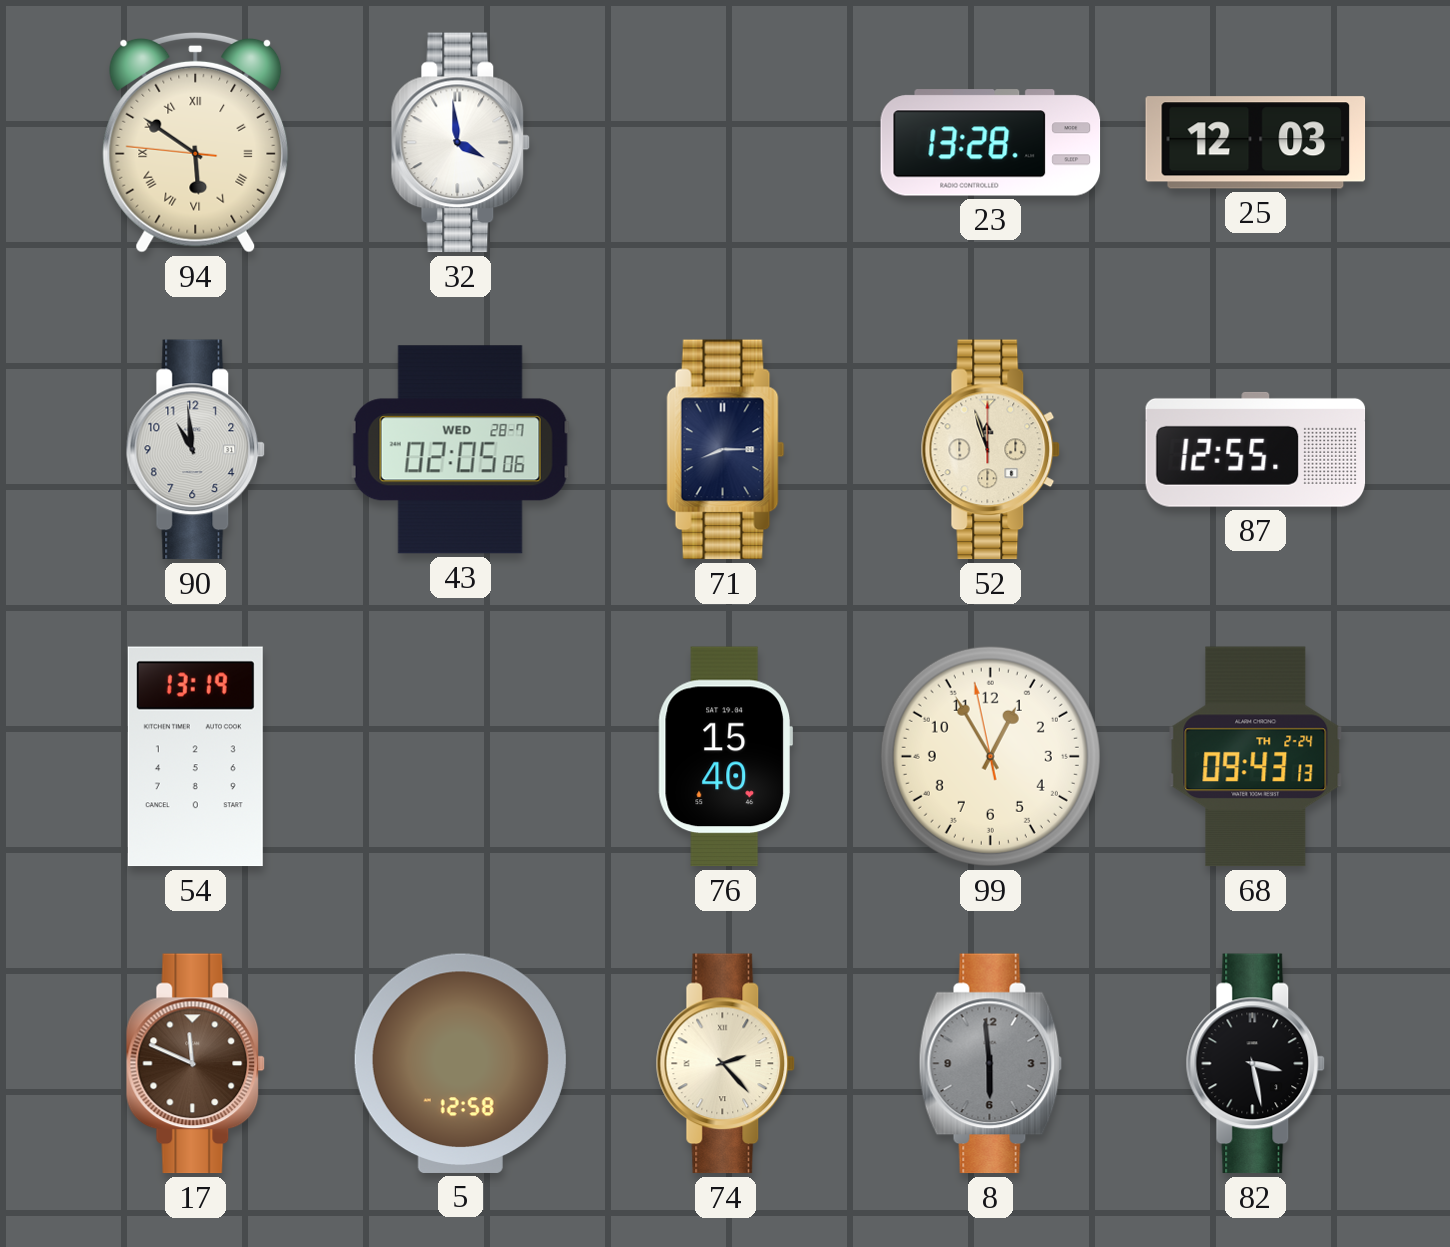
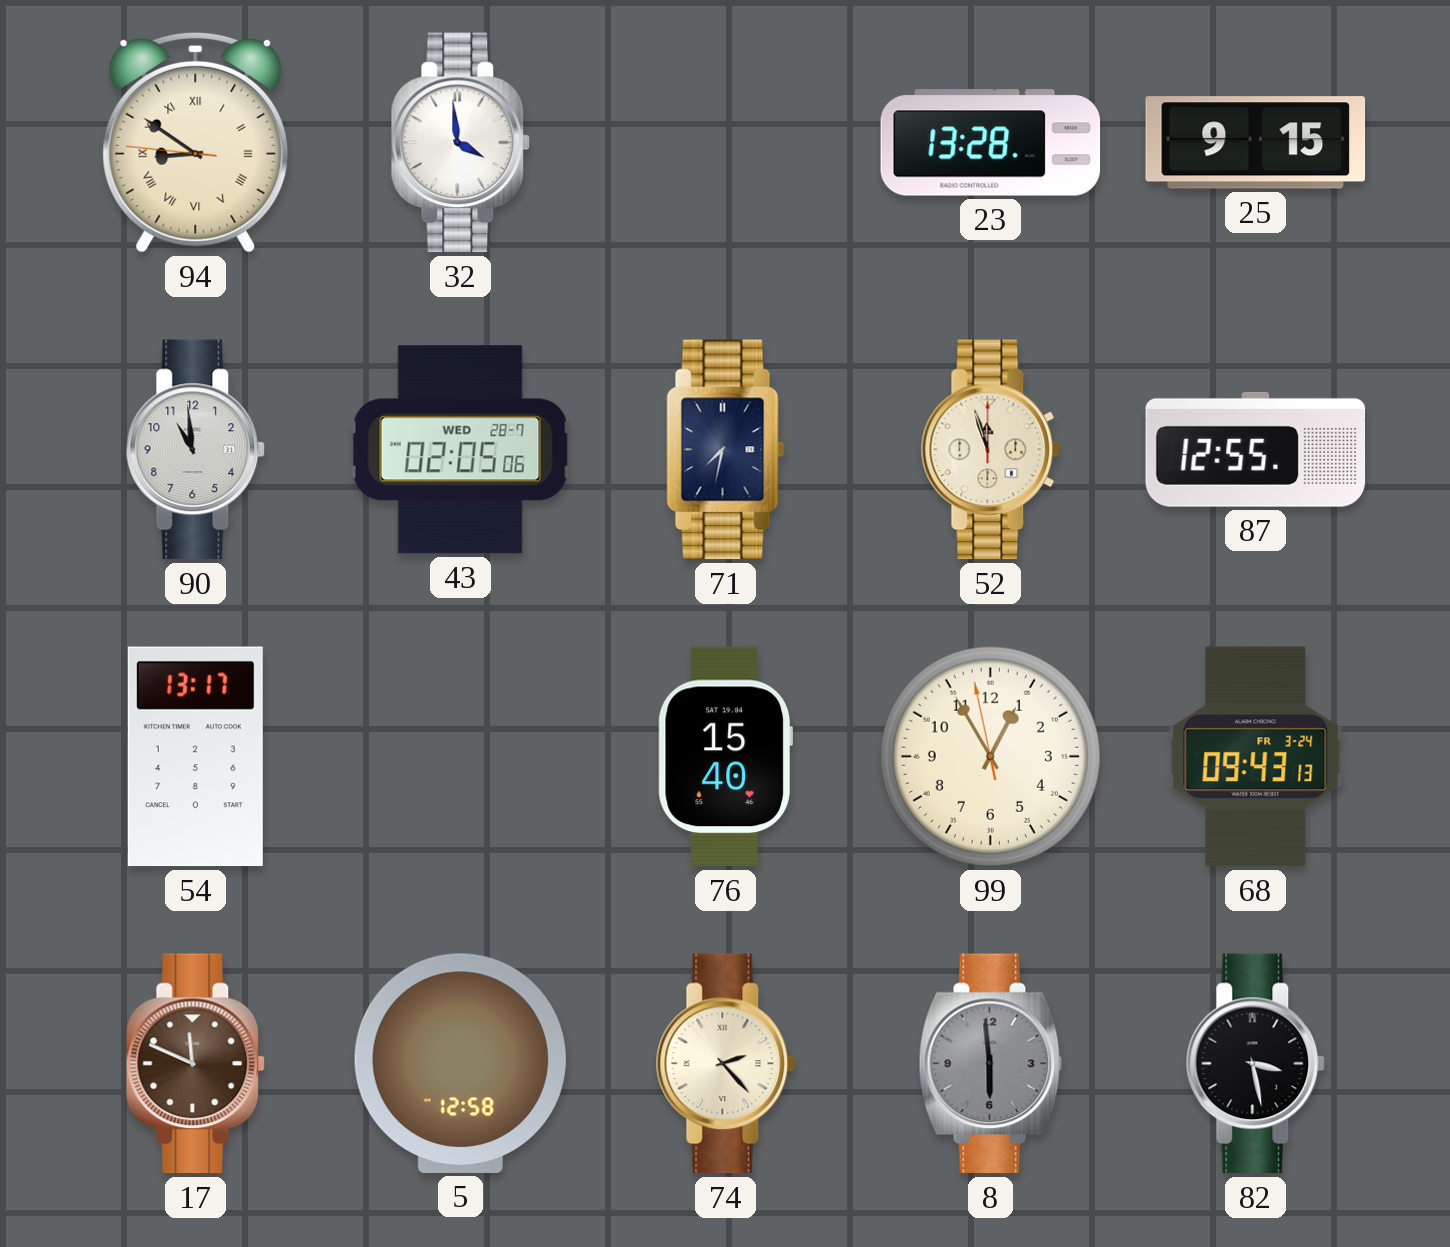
94: 5:50 -> 8:50
25: 12:03 -> 9:15
71: 8:15 -> 7:32
54: 13:19 -> 13:17
68 date: TH 2-24 -> FR 3-24
